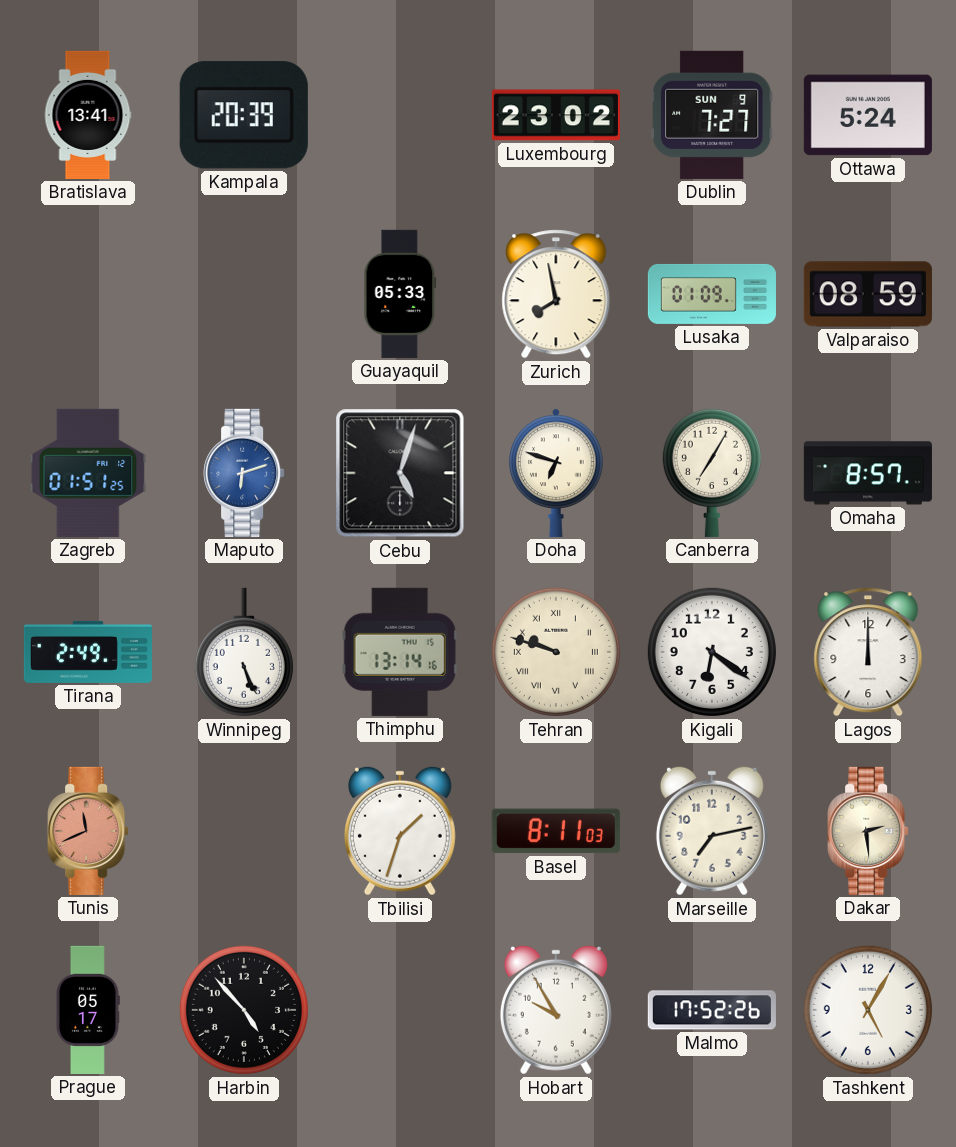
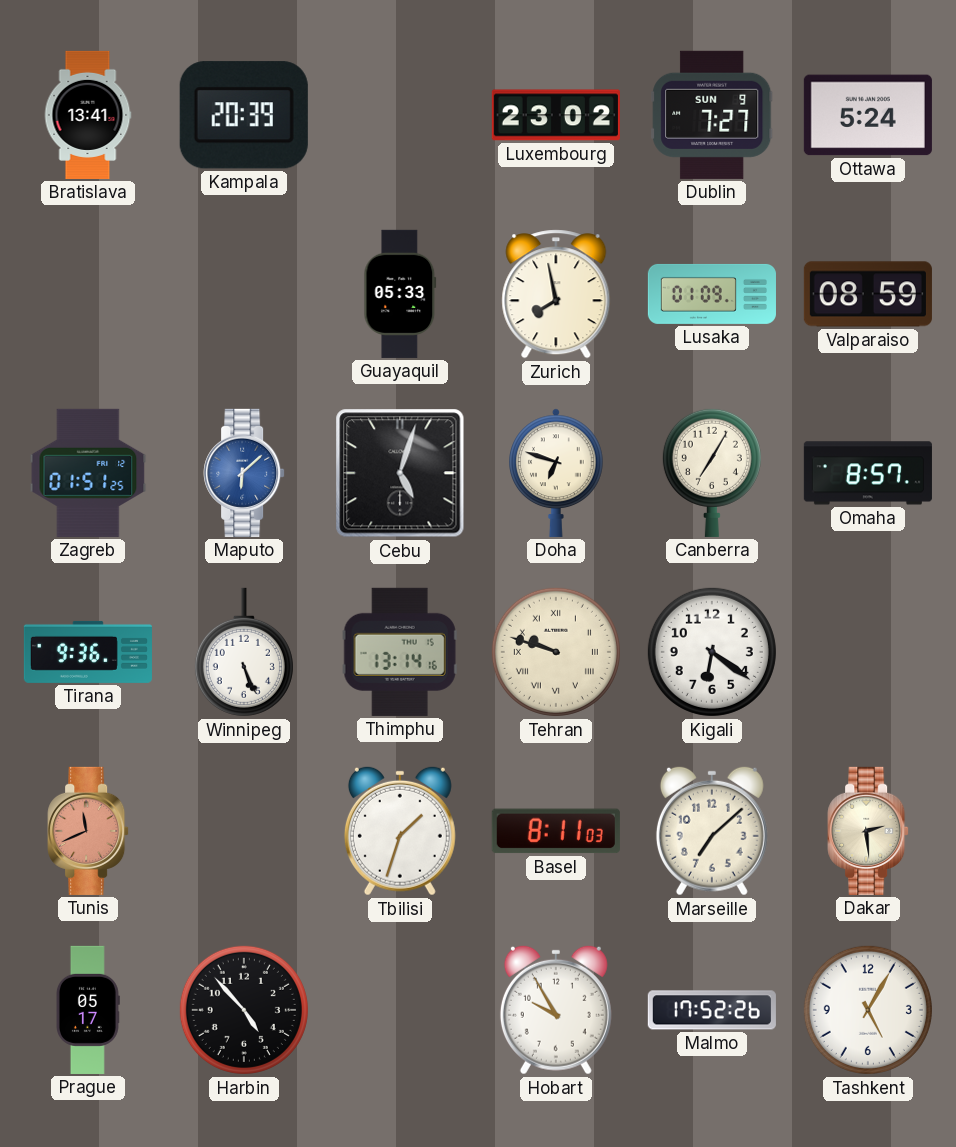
Maputo: 6:12 -> 6:08
Tirana: 2:49 -> 9:36
Lagos: 12:00 -> none
Marseille: 7:13 -> 7:08
